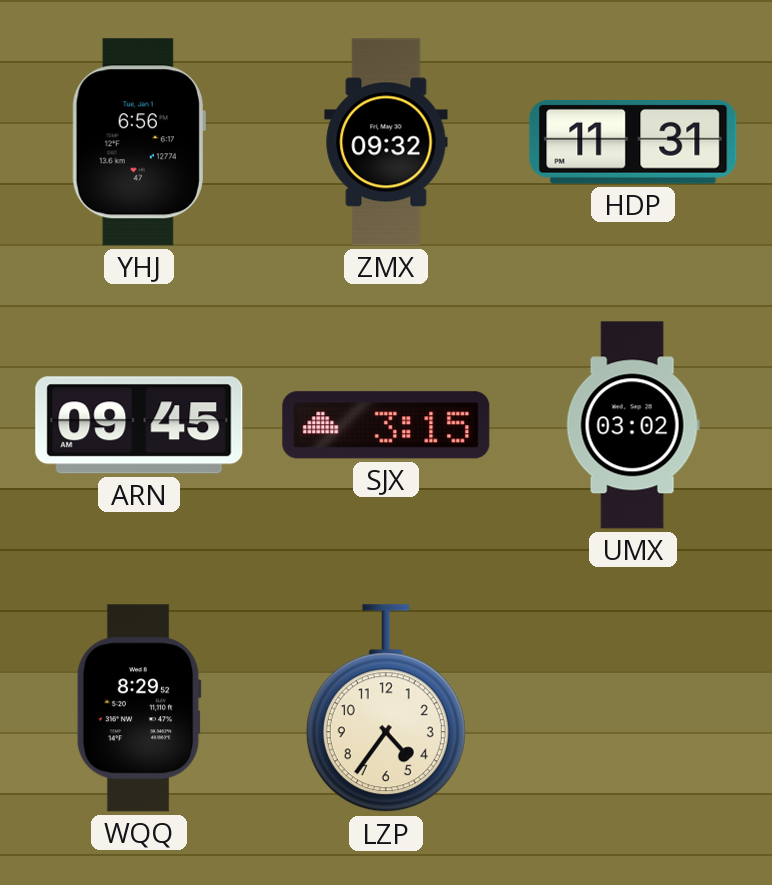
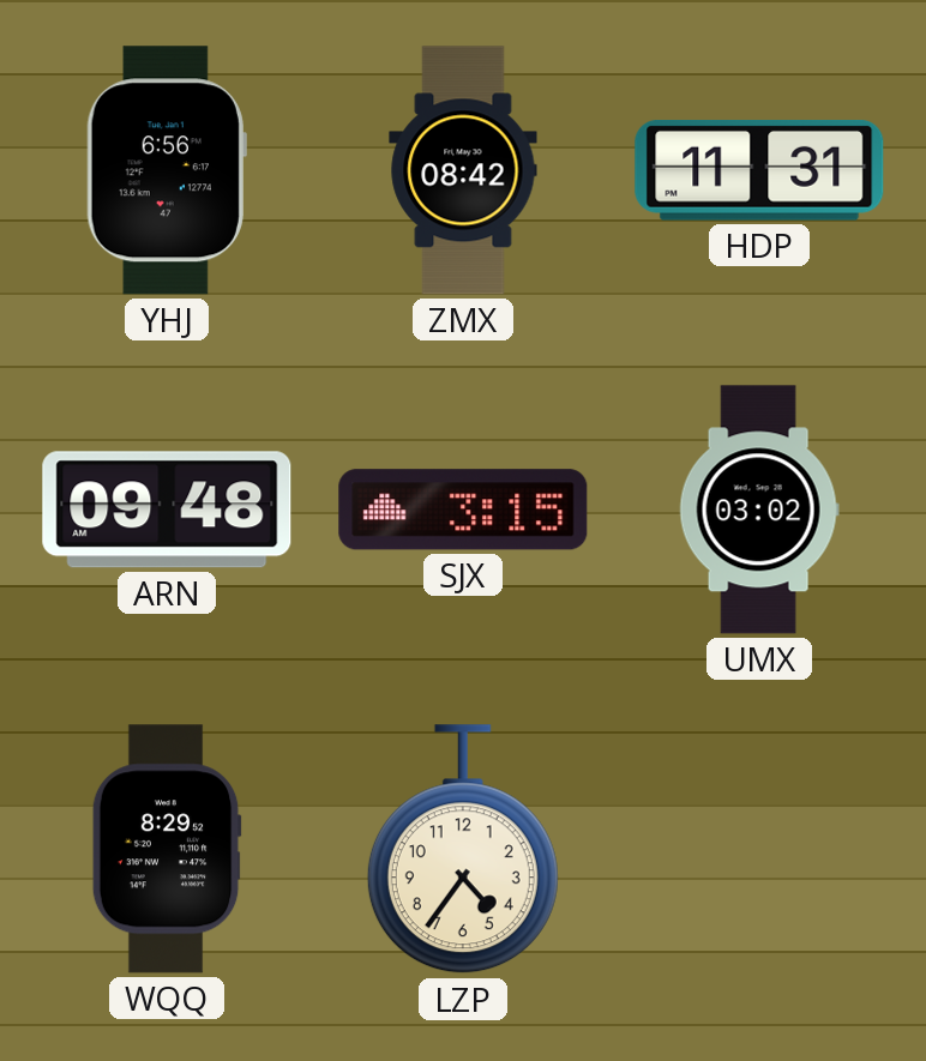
ZMX: 09:32 -> 08:42
ARN: 09:45 -> 09:48
